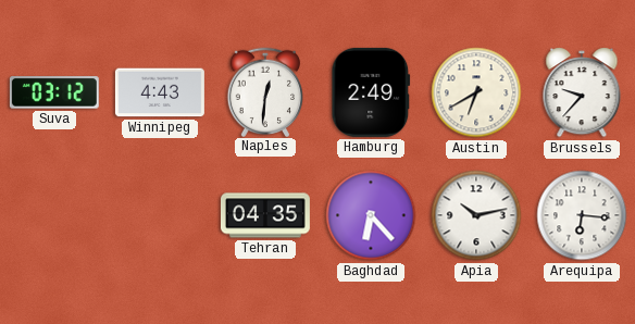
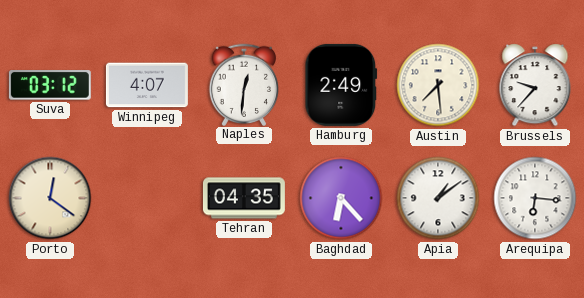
Winnipeg: 4:43 -> 4:07
Austin: 6:40 -> 7:29
Porto: none -> 12:21
Apia: 10:13 -> 1:09
